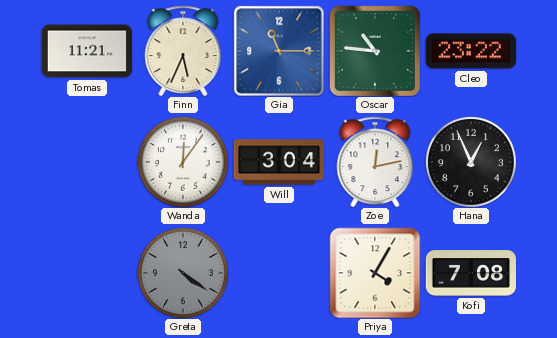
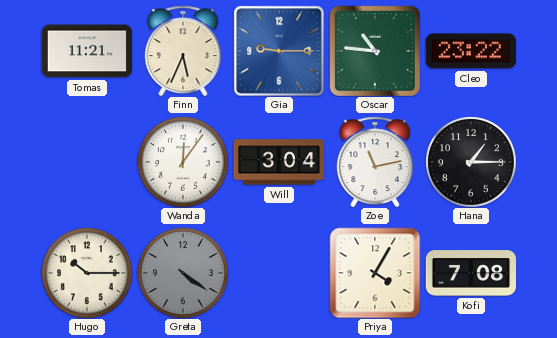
Gia: 11:15 -> 9:15
Zoe: 12:13 -> 11:13
Hana: 12:56 -> 1:15
Hugo: none -> 10:15
